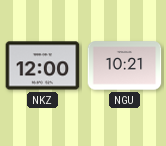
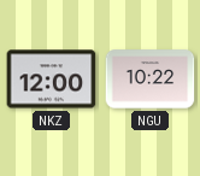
NGU: 10:21 -> 10:22
